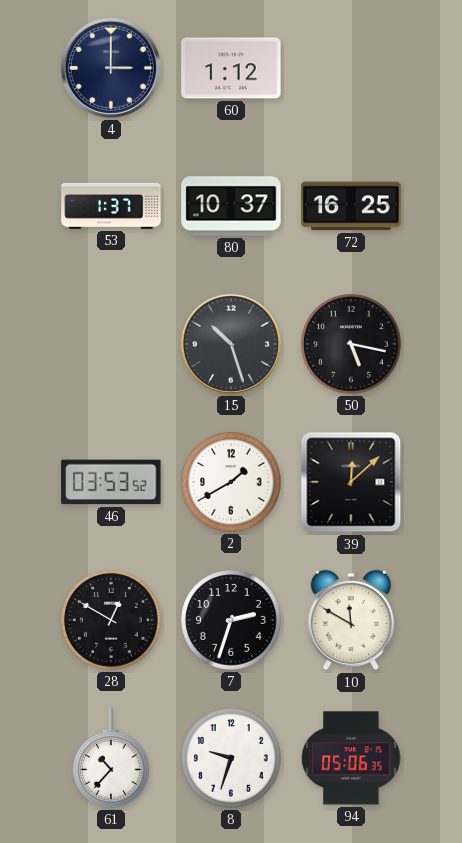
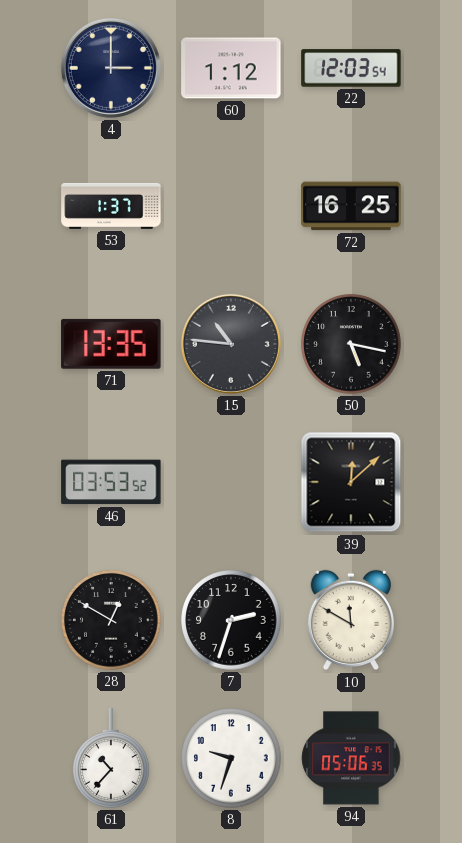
22: none -> 12:03
80: 10:37 -> none
71: none -> 13:35
15: 10:27 -> 10:46
2: 1:40 -> none
